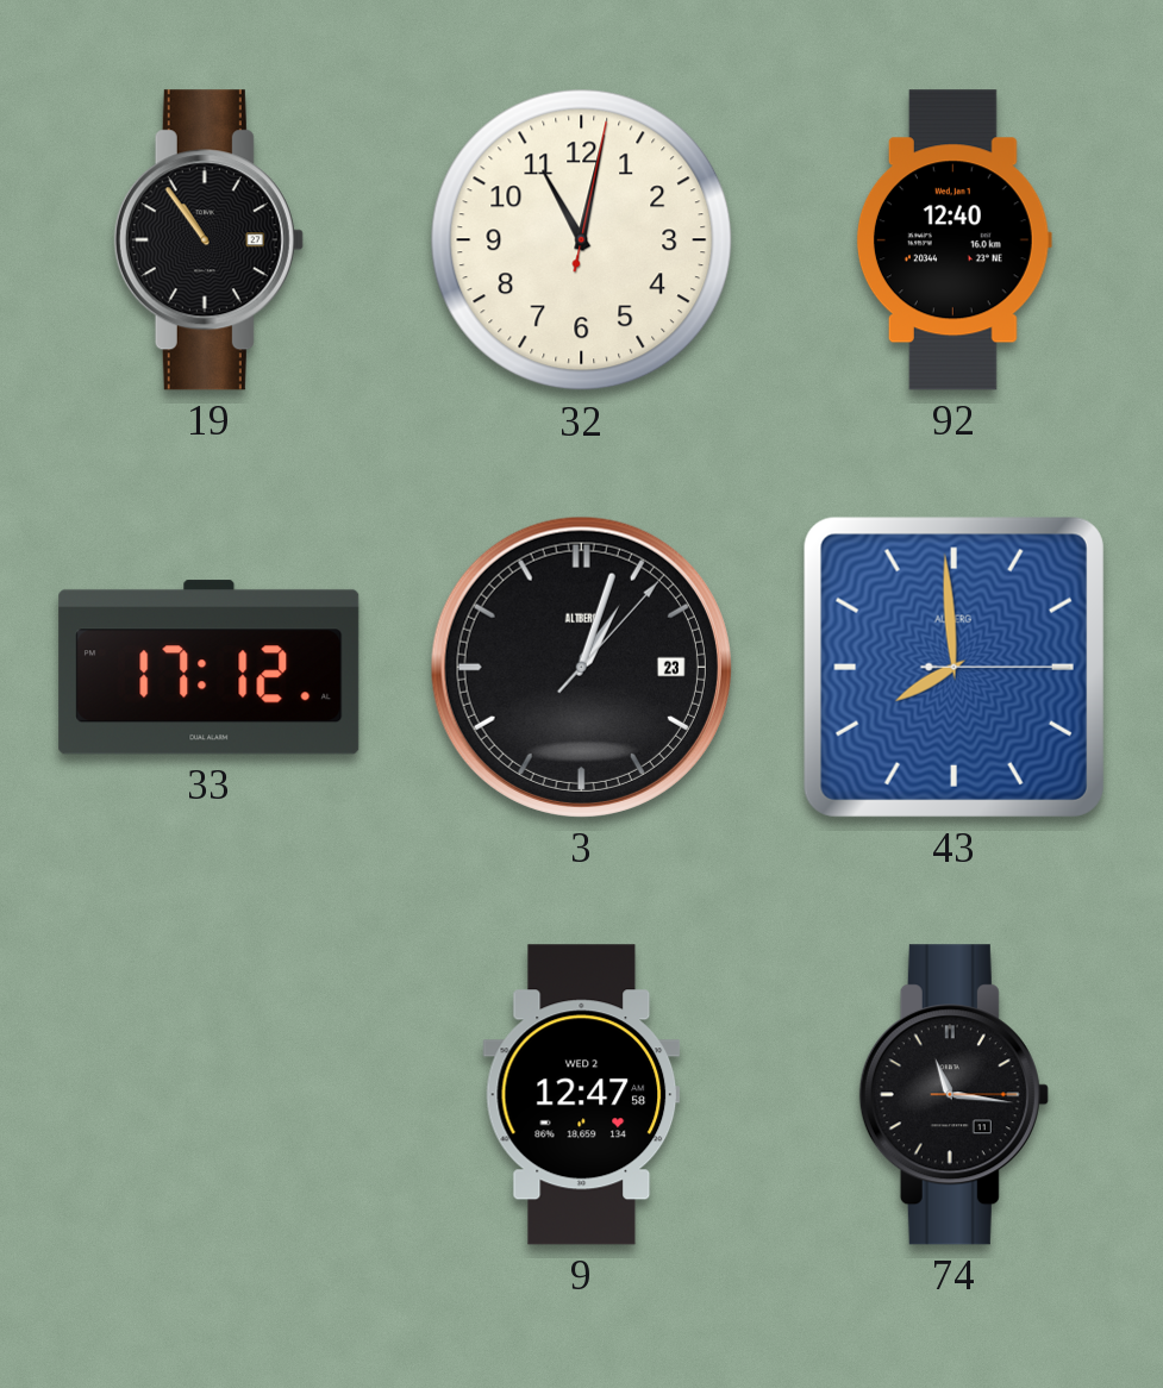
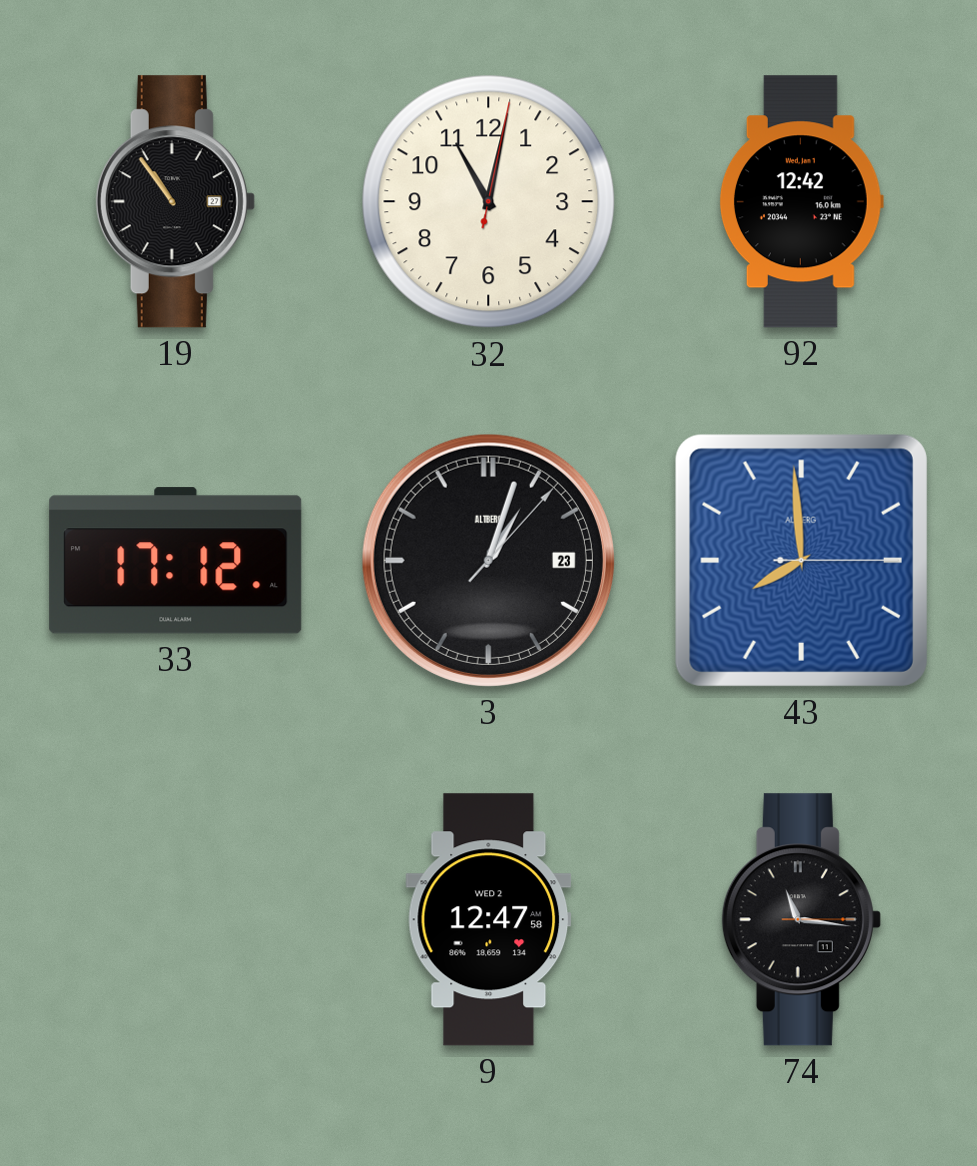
92: 12:40 -> 12:42
